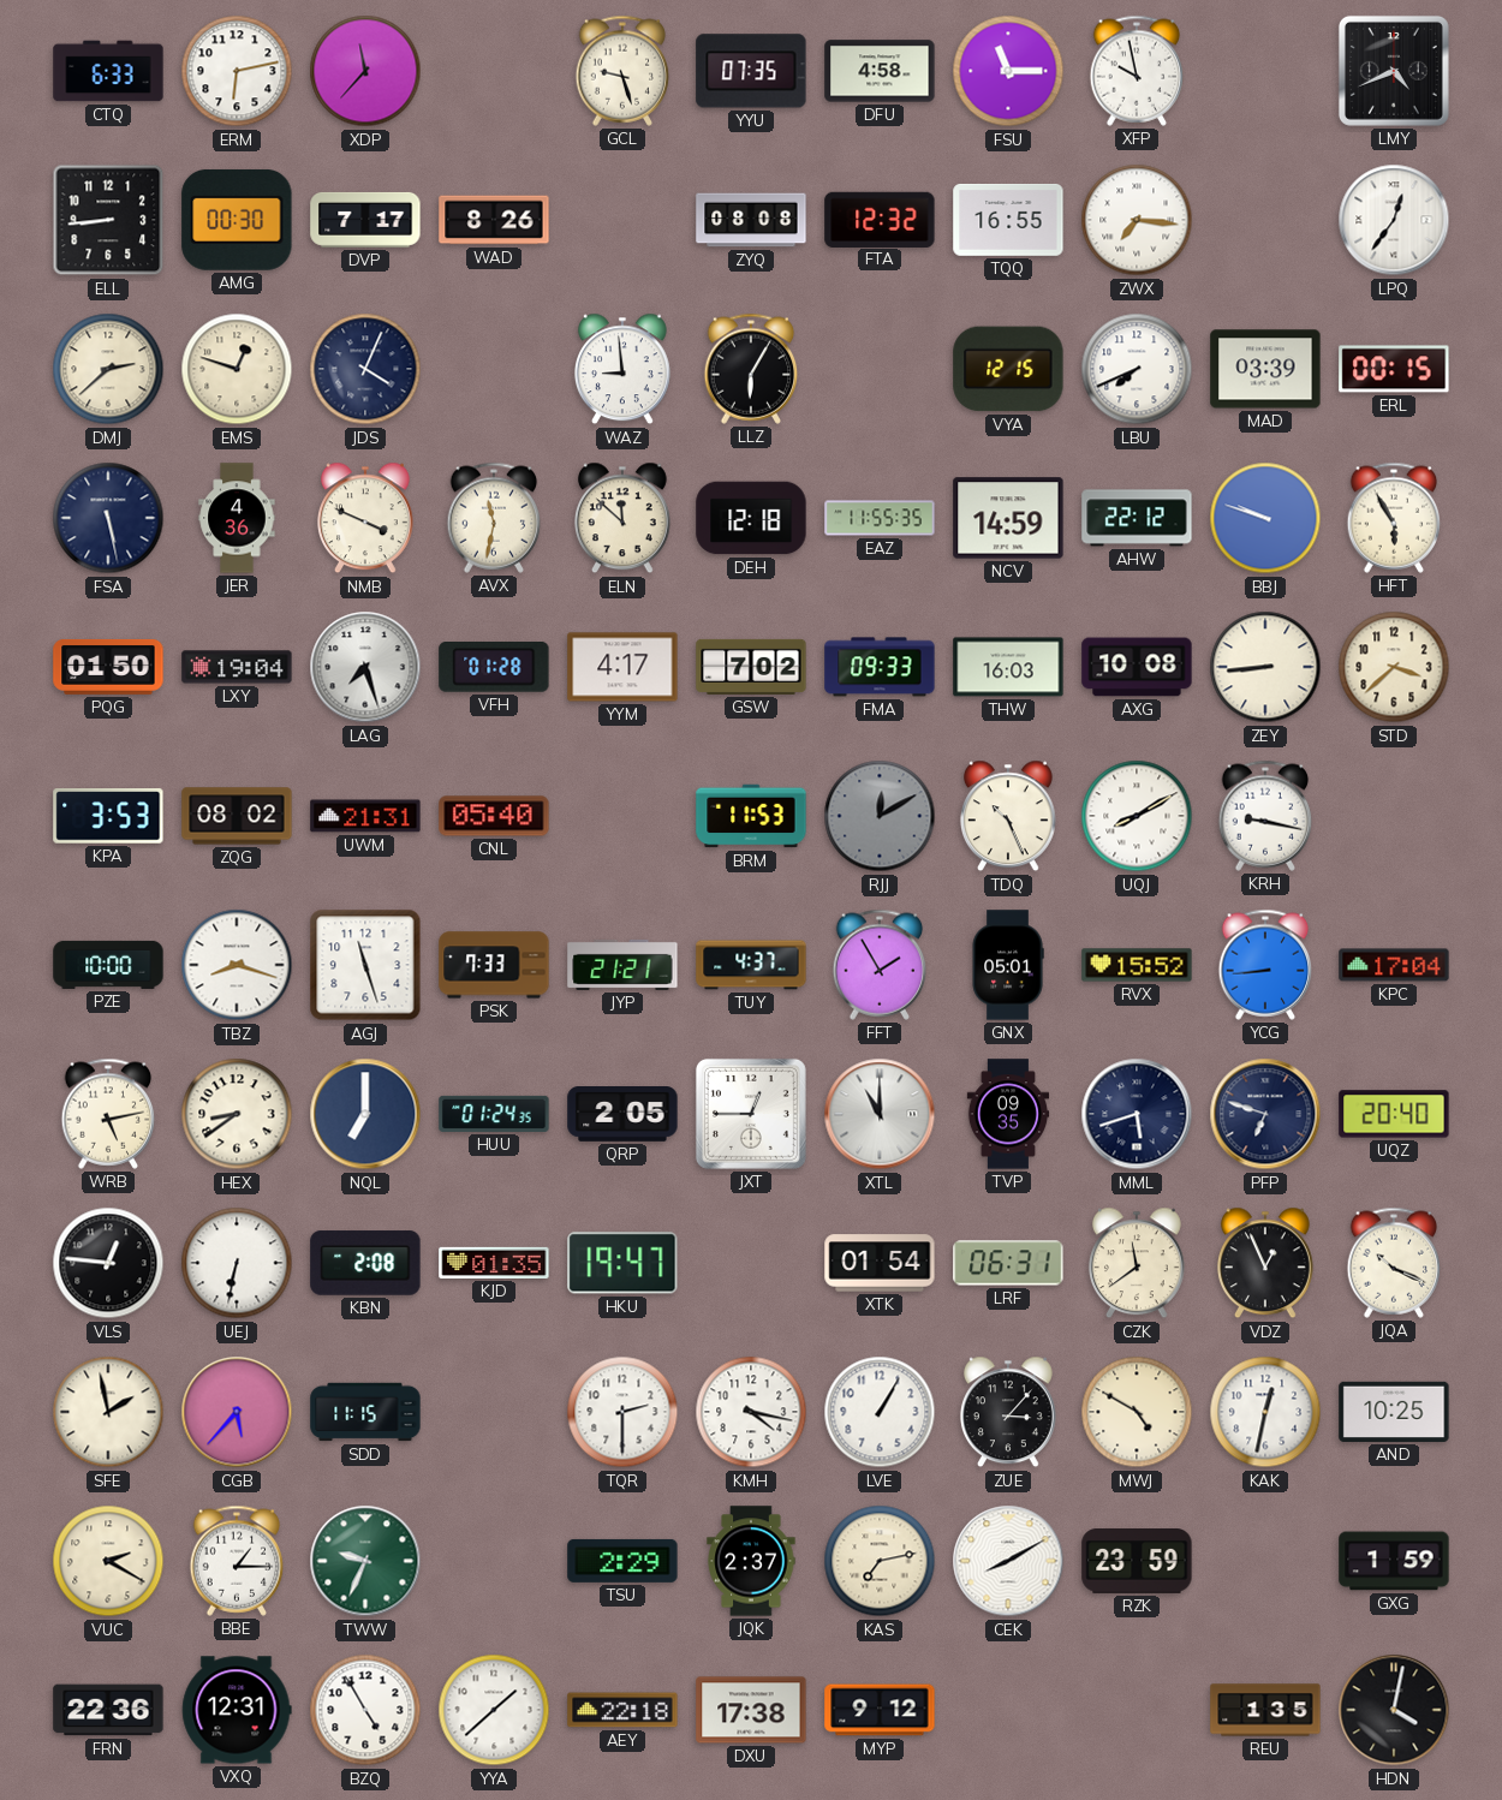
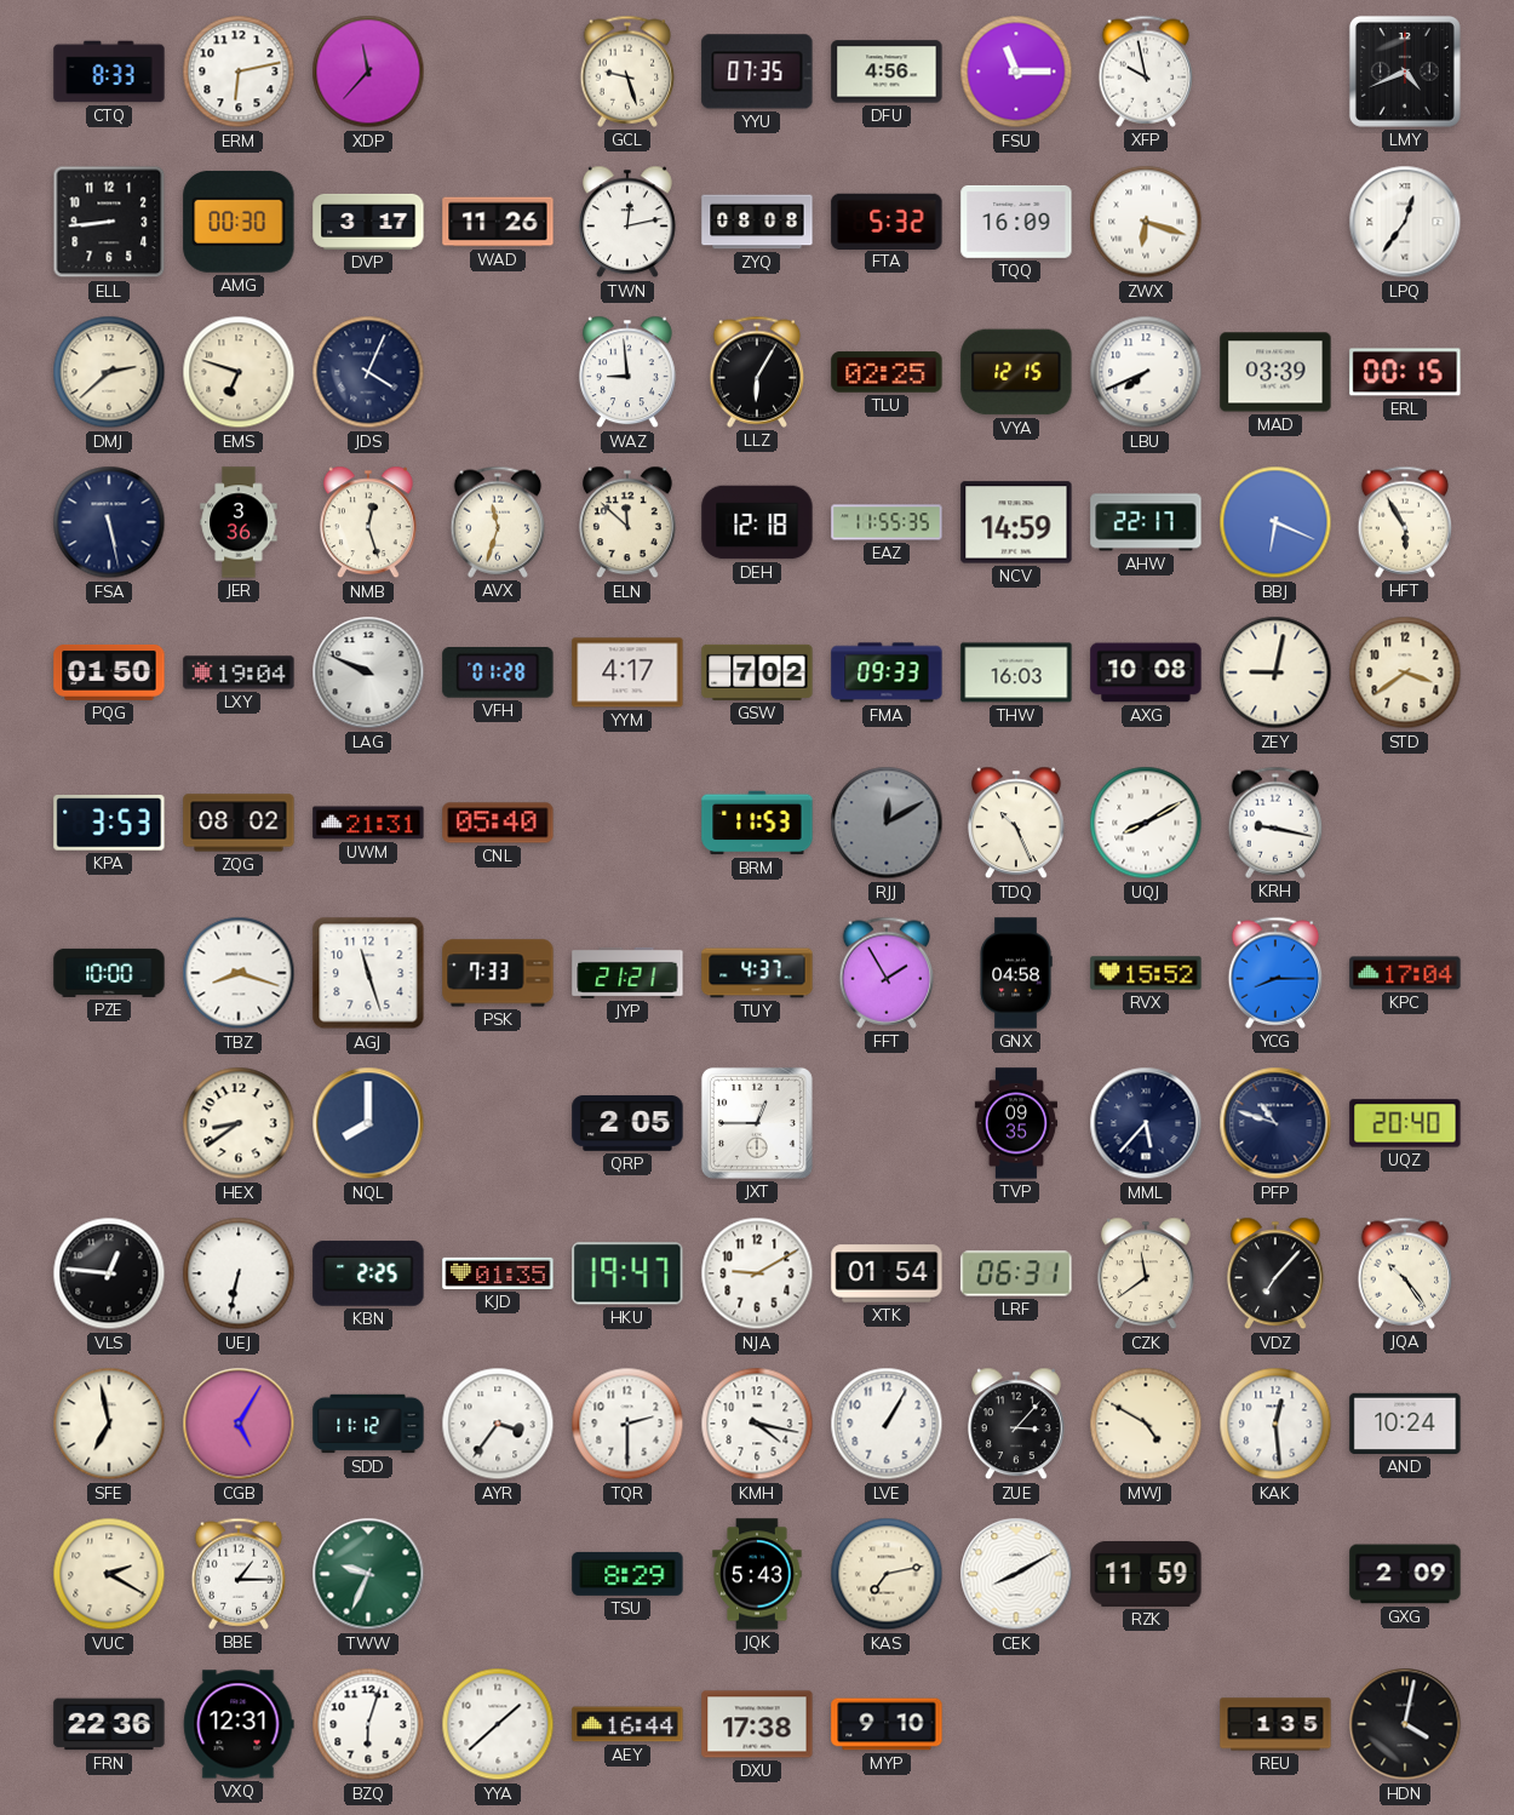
CTQ: 6:33 -> 8:33
DFU: 4:58 -> 4:56
DVP: 7:17 -> 3:17
WAD: 8:26 -> 11:26
TWN: none -> 12:13
FTA: 12:32 -> 5:32
TQQ: 16:55 -> 16:09
ZWX: 7:16 -> 6:18
EMS: 12:48 -> 6:48
TLU: none -> 02:25
JER: 4:36 -> 3:36
NMB: 3:49 -> 12:27
AVX: 11:32 -> 11:33
AHW: 22:12 -> 22:17
BBJ: 9:48 -> 6:19
LAG: 7:27 -> 9:49
ZEY: 8:44 -> 9:02
STD: 3:38 -> 3:39
GNX: 05:01 -> 04:58
YCG: 8:44 -> 8:15
WRB: 5:13 -> none
NQL: 7:00 -> 8:00
HUU: 01:24 -> none
XTL: 11:00 -> none
MML: 5:42 -> 5:37
PFP: 6:48 -> 10:48
KBN: 2:08 -> 2:25
NJA: none -> 9:10
VDZ: 12:56 -> 7:07
JQA: 10:19 -> 10:24
SFE: 1:58 -> 6:58
CGB: 5:37 -> 5:05
SDD: 11:15 -> 11:12
AYR: none -> 3:36
KAK: 12:32 -> 12:29
AND: 10:25 -> 10:24
TSU: 2:29 -> 8:29
JQK: 2:37 -> 5:43
RZK: 23:59 -> 11:59
GXG: 1:59 -> 2:09
BZQ: 4:55 -> 6:03
AEY: 22:18 -> 16:44
MYP: 9:12 -> 9:10
